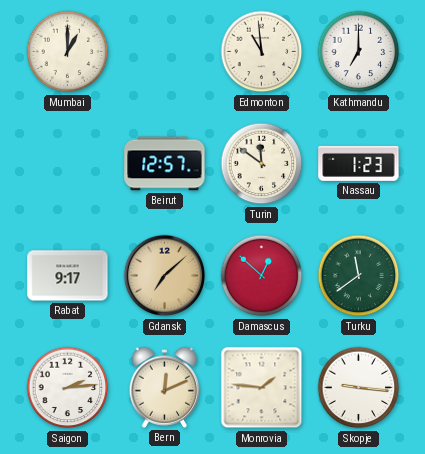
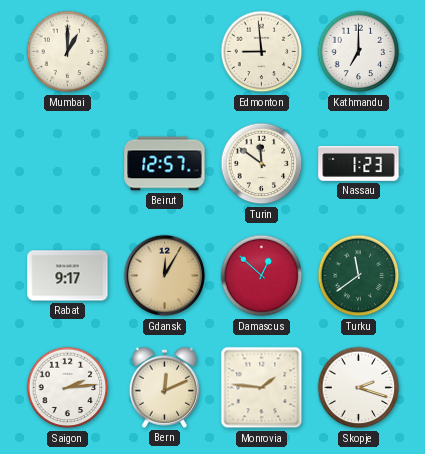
Edmonton: 10:59 -> 8:59
Gdansk: 7:08 -> 12:05
Skopje: 9:16 -> 2:18
